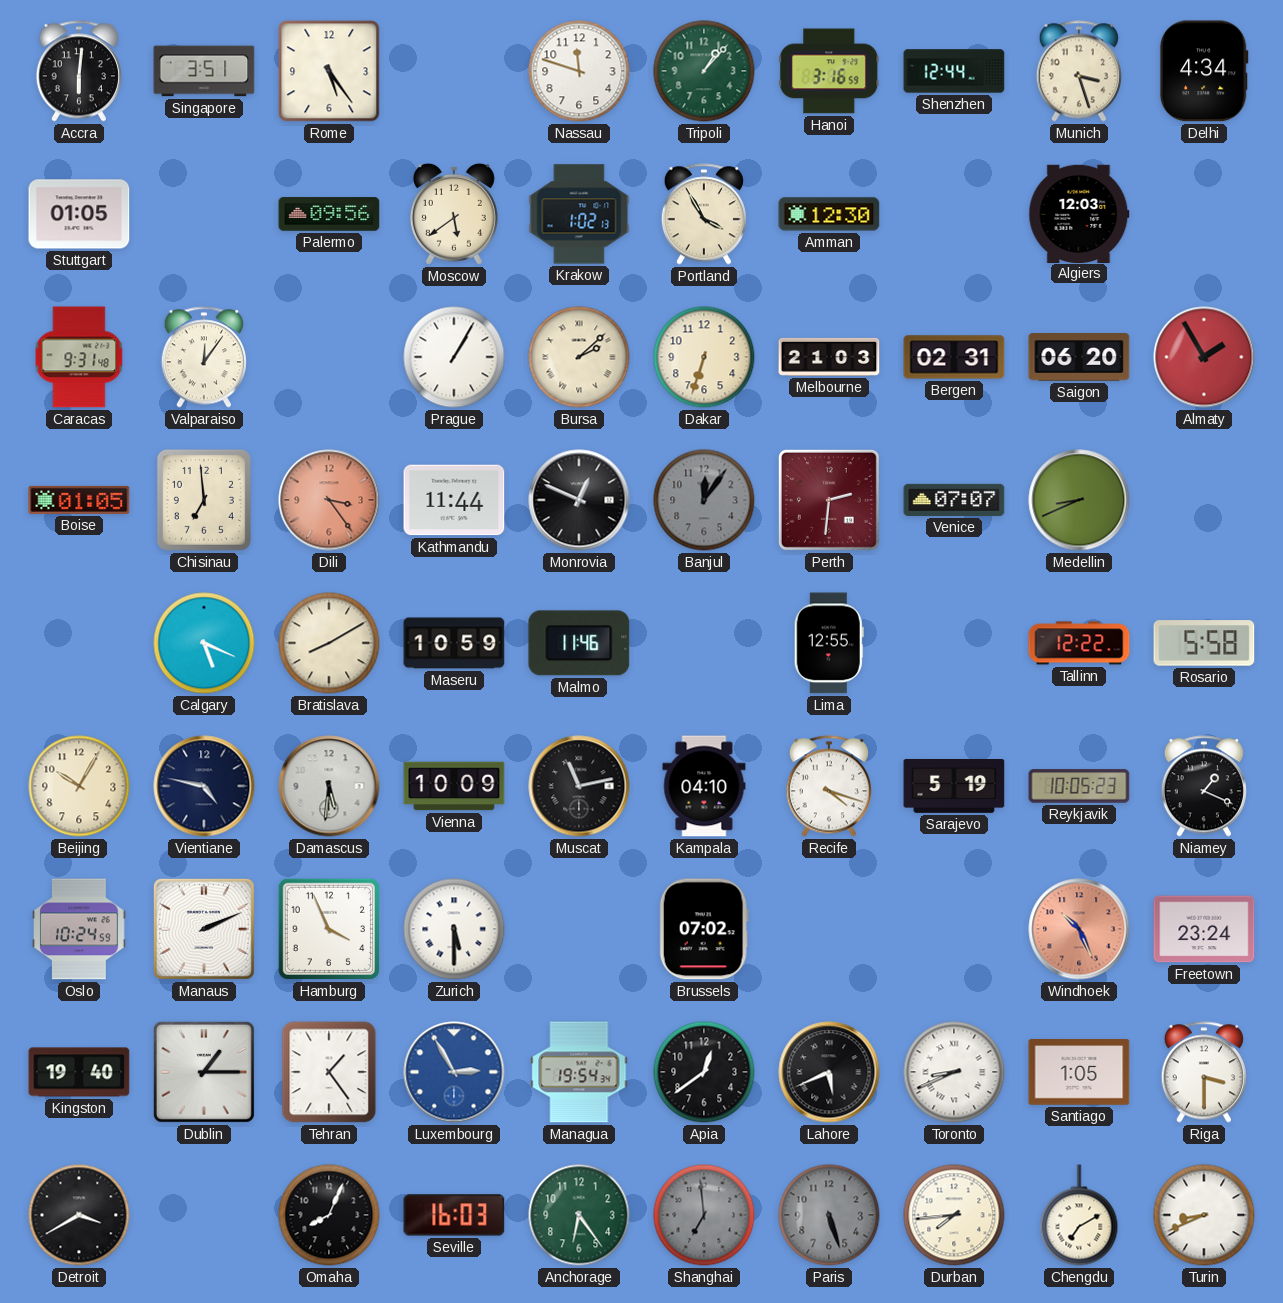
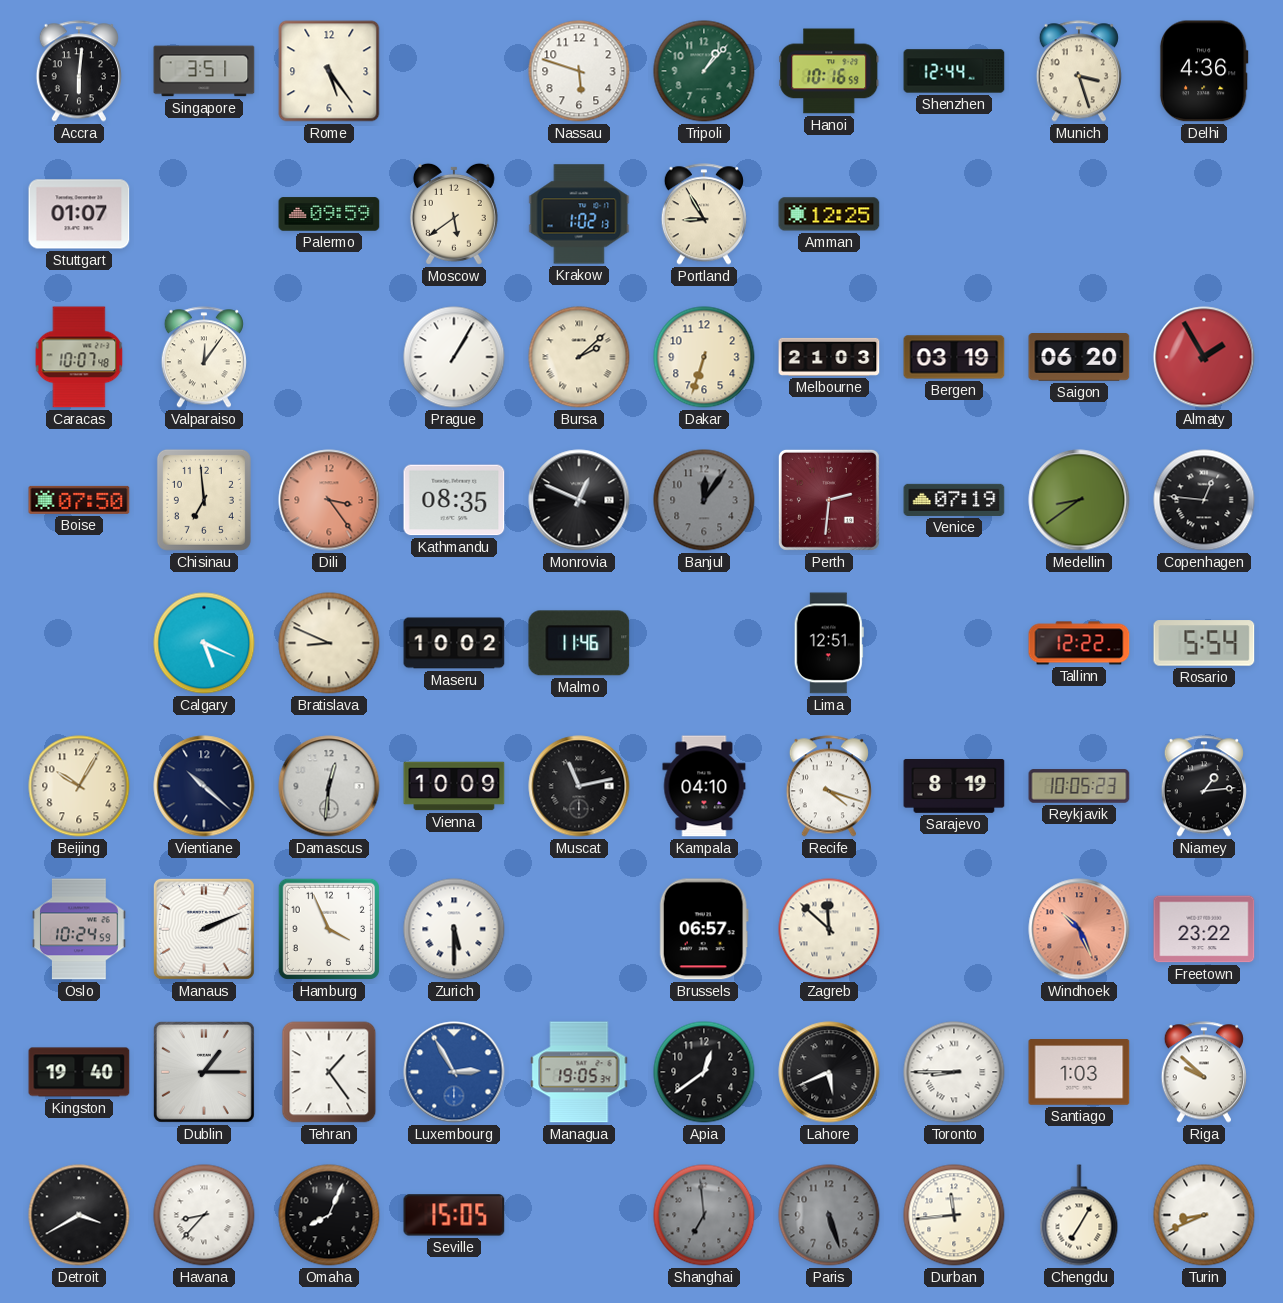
Nassau: 11:48 -> 5:48
Hanoi: 3:16 -> 10:16
Delhi: 4:34 -> 4:36
Stuttgart: 01:05 -> 01:07
Palermo: 09:56 -> 09:59
Portland: 3:55 -> 8:55
Amman: 12:30 -> 12:25
Algiers: 12:03 -> none
Caracas: 9:31 -> 10:07
Bergen: 02:31 -> 03:19
Boise: 01:05 -> 07:50
Kathmandu: 11:44 -> 08:35
Venice: 07:07 -> 07:19
Medellin: 8:41 -> 8:39
Copenhagen: none -> 12:46
Bratislava: 8:10 -> 8:49
Maseru: 10:59 -> 10:02
Lima: 12:55 -> 12:51
Rosario: 5:58 -> 5:54
Vientiane: 4:47 -> 10:22
Damascus: 5:31 -> 12:31
Sarajevo: 5:19 -> 8:19
Niamey: 1:19 -> 1:14
Brussels: 07:02 -> 06:57
Zagreb: none -> 11:52
Freetown: 23:24 -> 23:22
Managua: 19:54 -> 19:05
Toronto: 8:41 -> 8:45
Santiago: 1:05 -> 1:03
Riga: 3:30 -> 9:52
Havana: none -> 8:37
Seville: 16:03 -> 15:05
Anchorage: 6:24 -> none
Durban: 7:44 -> 11:44
Chengdu: 7:10 -> 7:05
